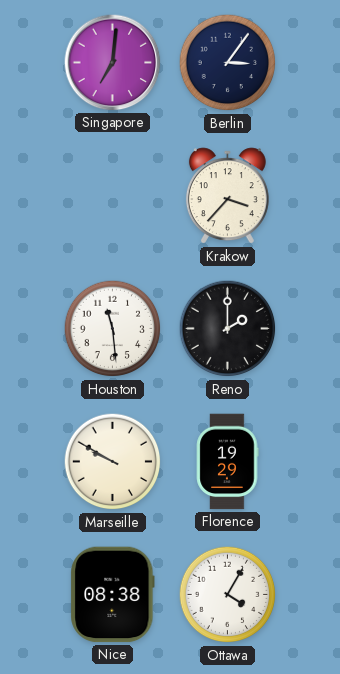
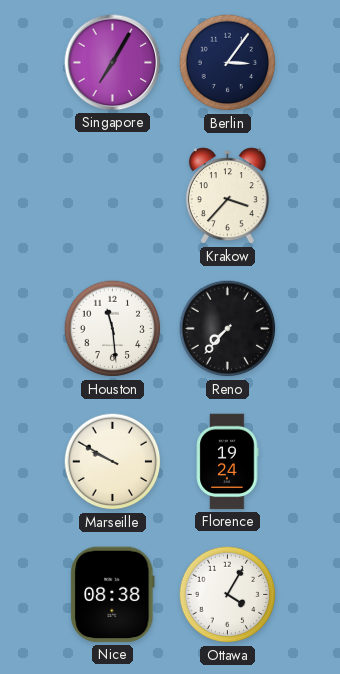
Singapore: 7:01 -> 7:05
Reno: 2:00 -> 7:37
Florence: 19:29 -> 19:24
